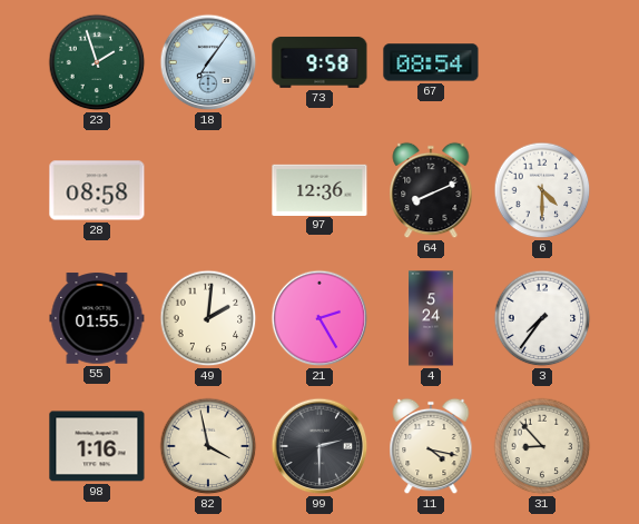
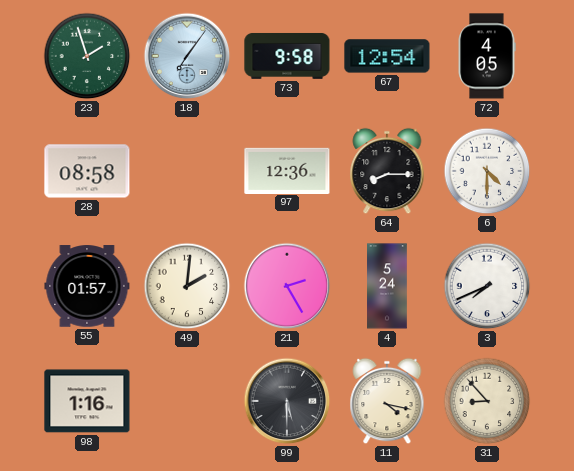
67: 08:54 -> 12:54
72: none -> 4:05
64: 8:11 -> 8:15
55: 01:55 -> 01:57
3: 7:36 -> 7:41
82: 3:58 -> none
99: 2:30 -> 5:30
